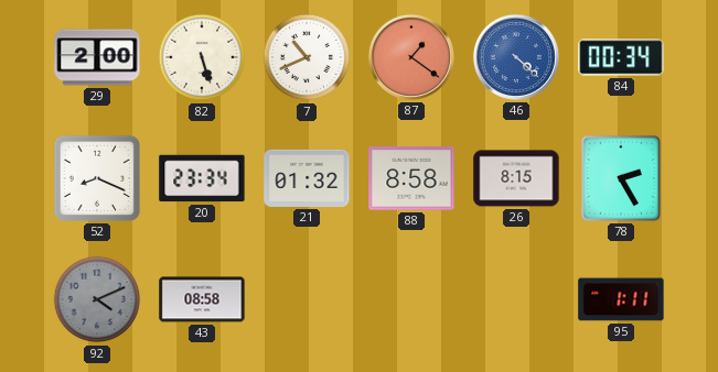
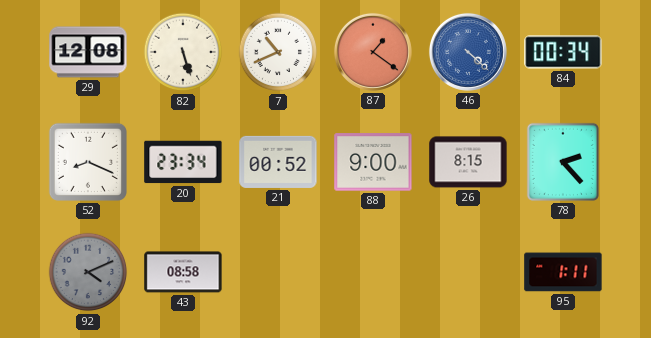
29: 2:00 -> 12:08
21: 01:32 -> 00:52
88: 8:58 -> 9:00
78: 2:25 -> 2:23
